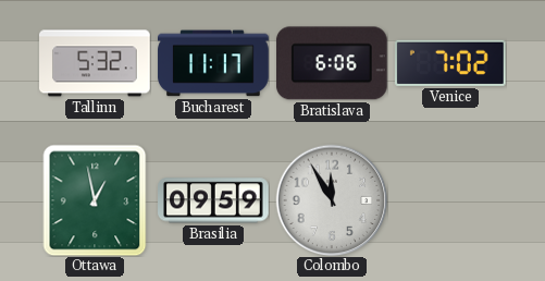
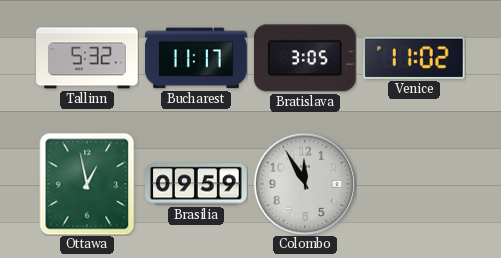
Bratislava: 6:06 -> 3:05
Venice: 7:02 -> 11:02
